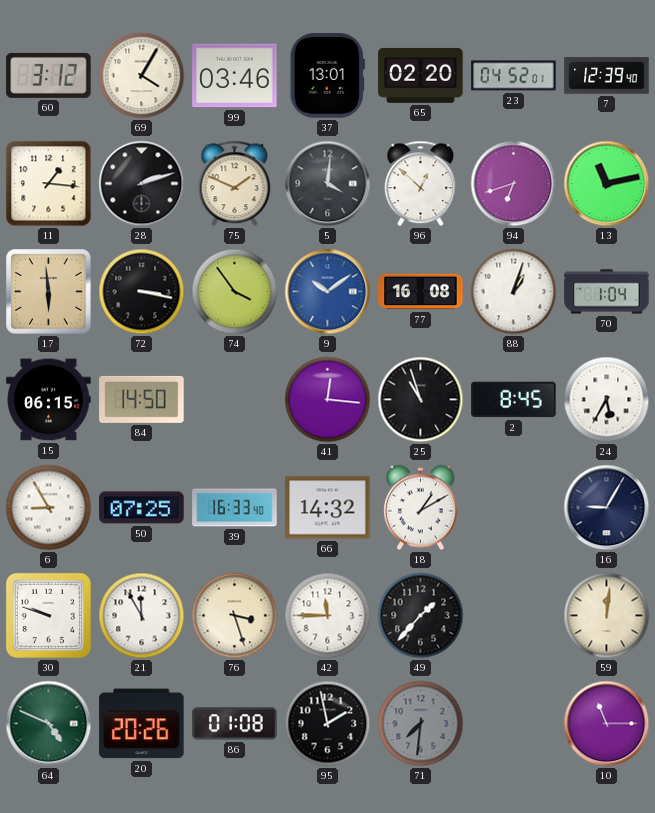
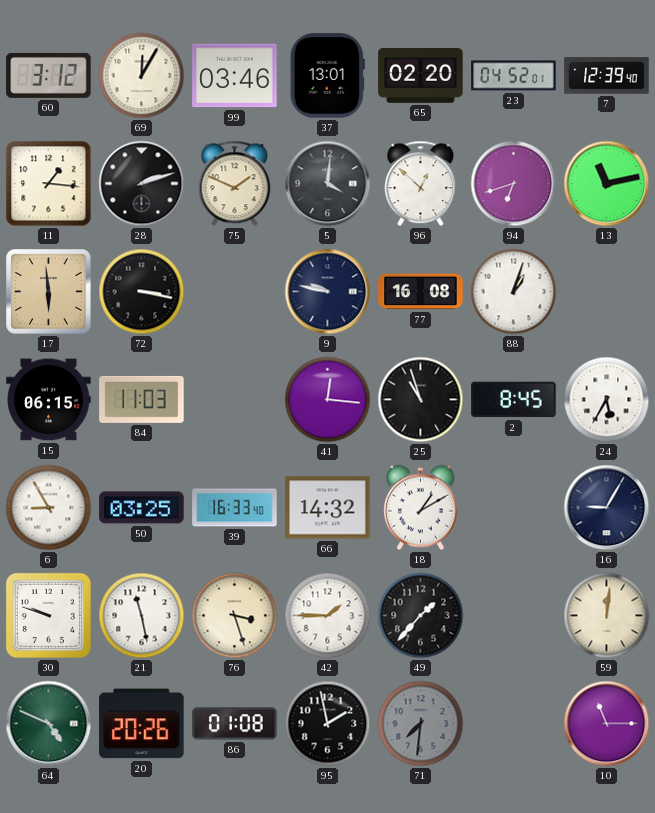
69: 4:05 -> 12:05
74: 3:54 -> none
9: 10:09 -> 9:47
9 dial: blue -> navy
70: 1:04 -> none
84: 14:50 -> 11:03
50: 07:25 -> 03:25
21: 11:55 -> 11:28
42: 11:45 -> 1:45
